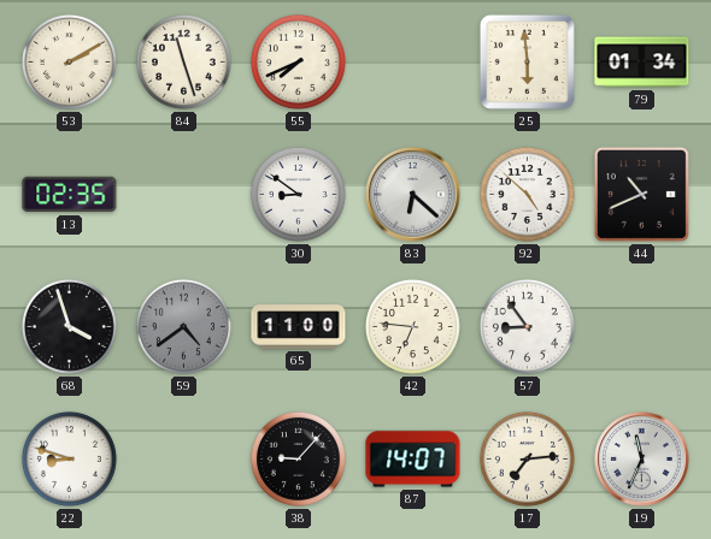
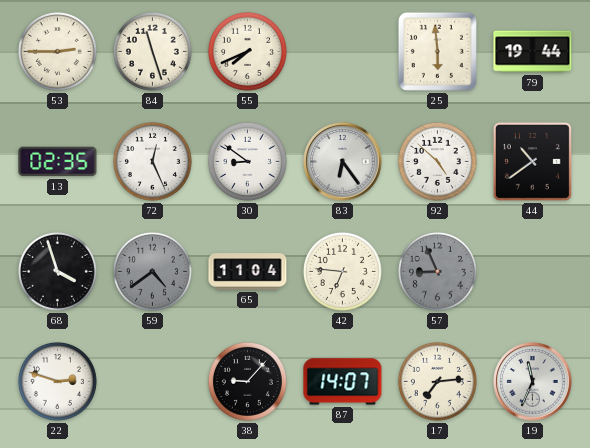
53: 2:10 -> 2:45
79: 01:34 -> 19:44
72: none -> 12:26
83: 6:22 -> 6:24
44: 10:41 -> 10:39
65: 11:00 -> 11:04
57: 8:54 -> 8:56
57 dial: white -> grey
22: 8:48 -> 2:48
